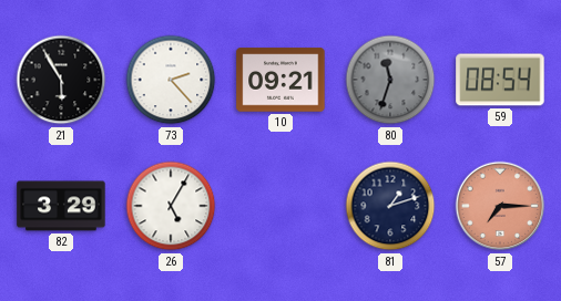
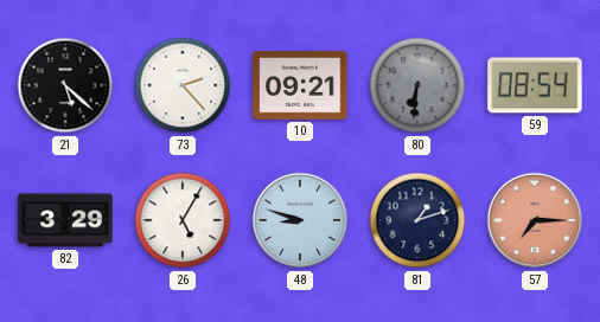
21: 5:55 -> 5:22
80: 11:33 -> 6:31
48: none -> 8:48
